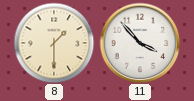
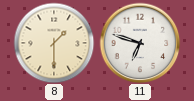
11: 3:53 -> 6:48
